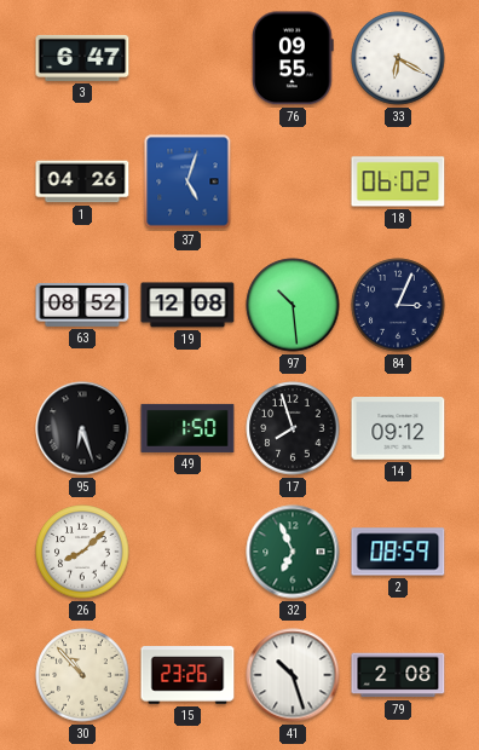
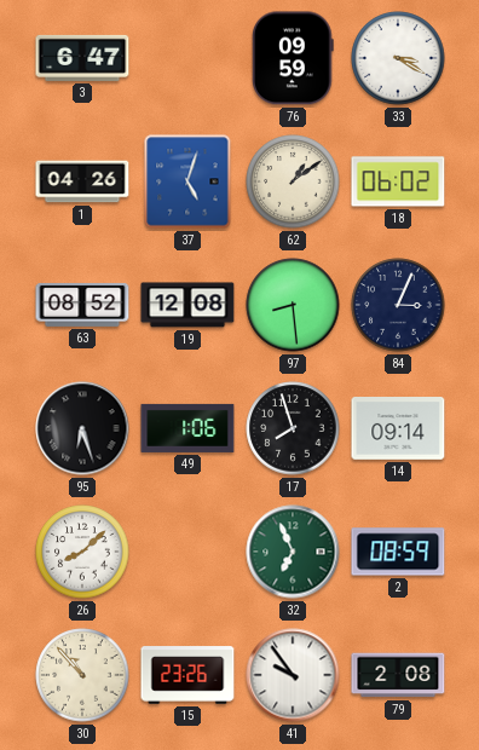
76: 09:55 -> 09:59
33: 6:20 -> 3:20
62: none -> 1:09
97: 10:29 -> 8:29
49: 1:50 -> 1:06
14: 09:12 -> 09:14
41: 10:27 -> 9:54
